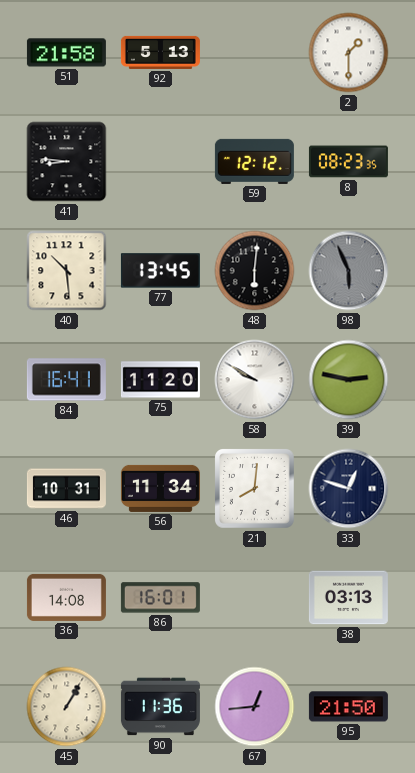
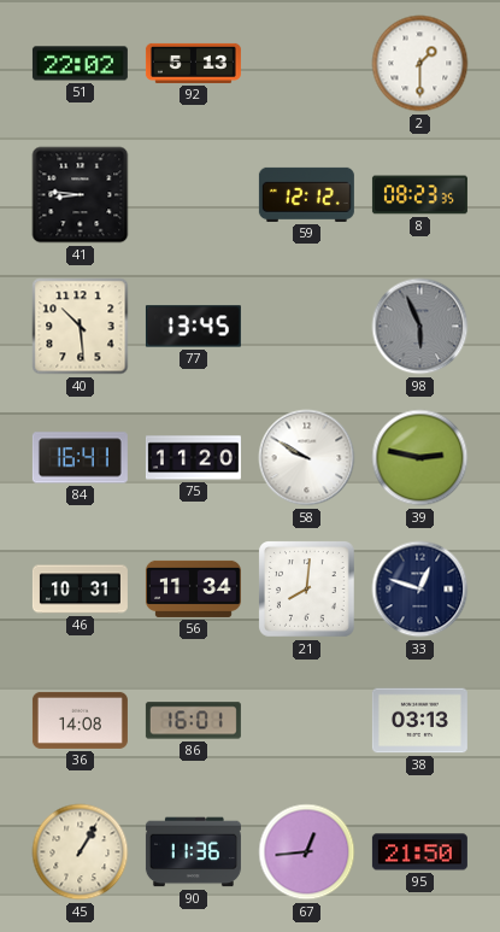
51: 21:58 -> 22:02
48: 6:01 -> none
